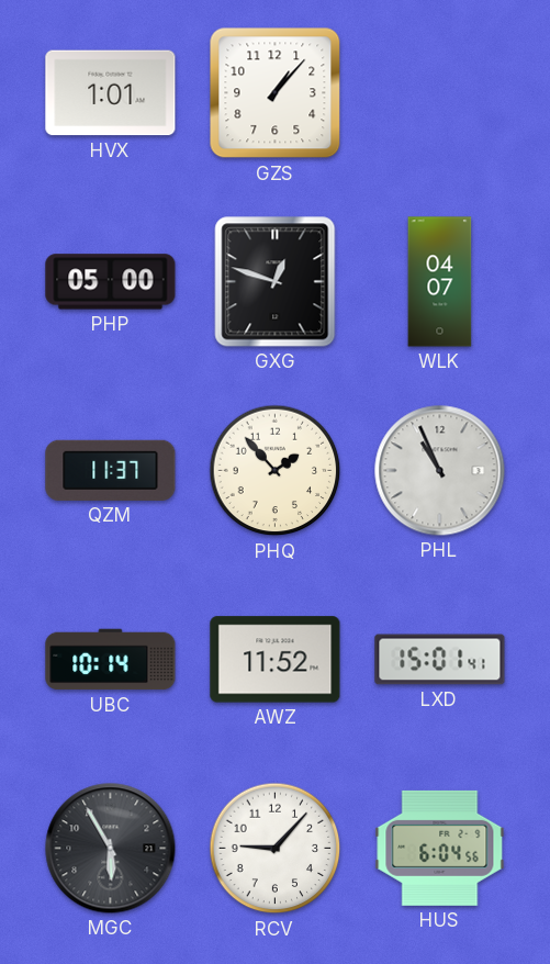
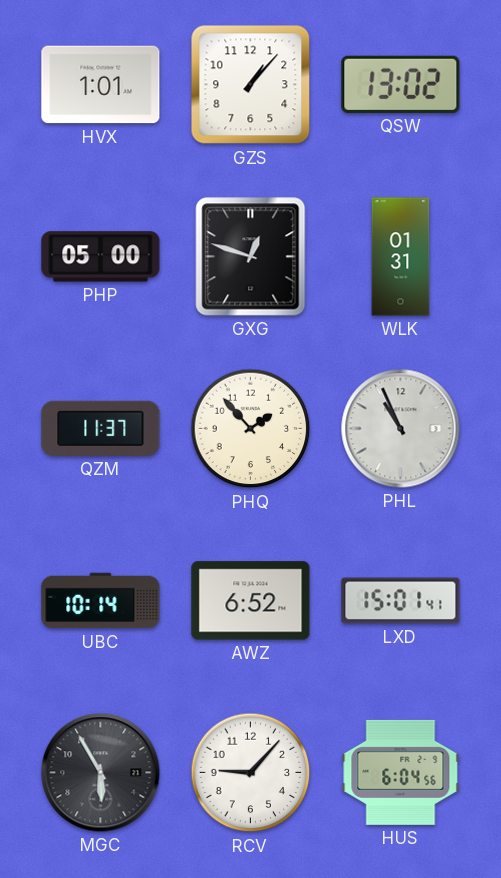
QSW: none -> 13:02
WLK: 04:07 -> 01:31
AWZ: 11:52 -> 6:52
